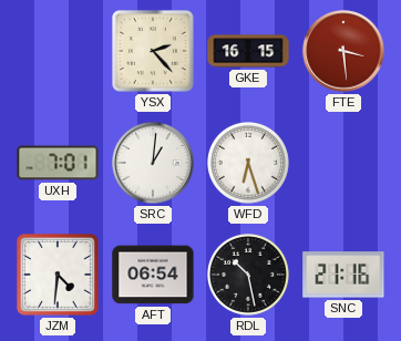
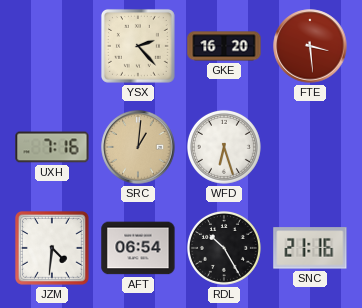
GKE: 16:15 -> 16:20
UXH: 7:01 -> 7:16
SRC dial: white -> champagne
RDL: 10:28 -> 10:25
